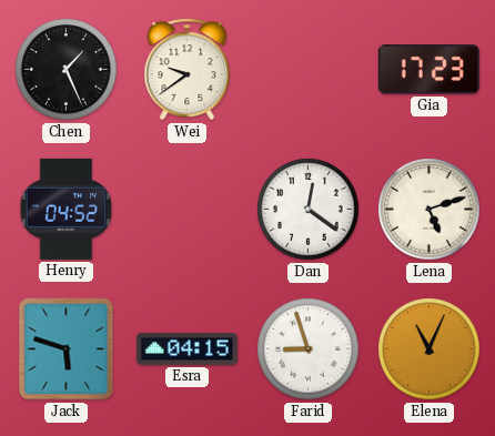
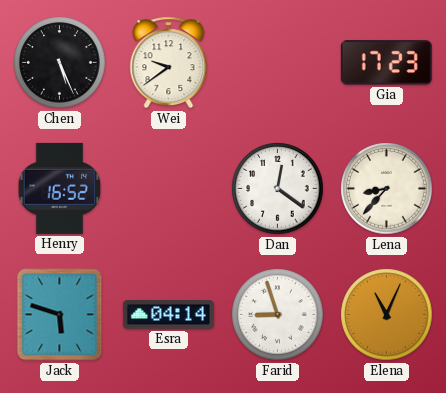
Chen: 1:26 -> 5:26
Henry: 04:52 -> 16:52
Lena: 5:12 -> 8:37
Esra: 04:15 -> 04:14
